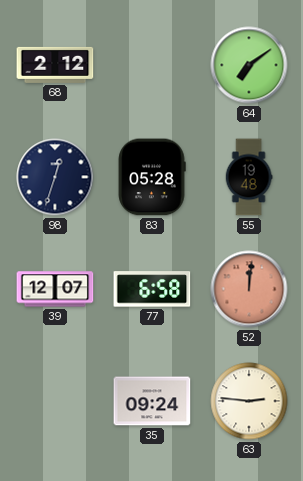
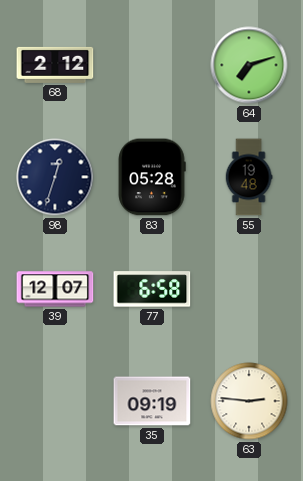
64: 7:09 -> 7:12
52: 12:01 -> none
35: 09:24 -> 09:19
